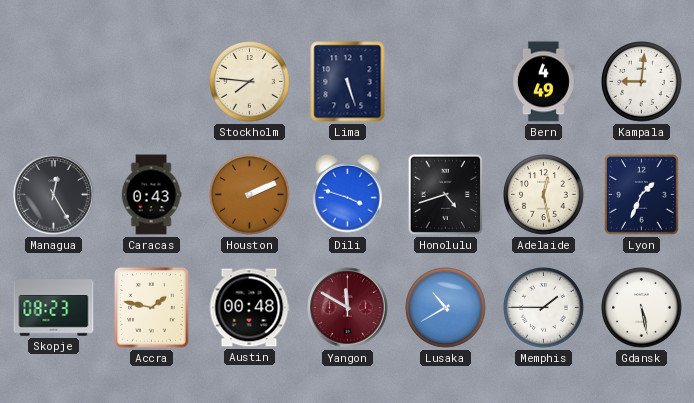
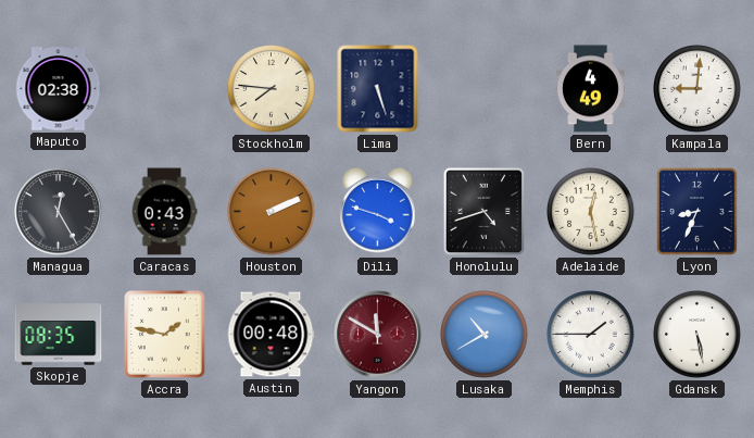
Maputo: none -> 02:38
Lyon: 1:34 -> 8:34
Skopje: 08:23 -> 08:35
